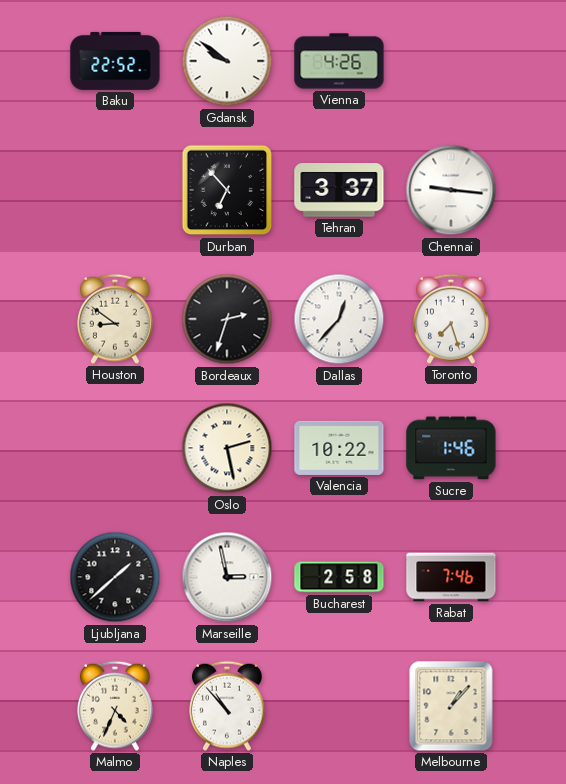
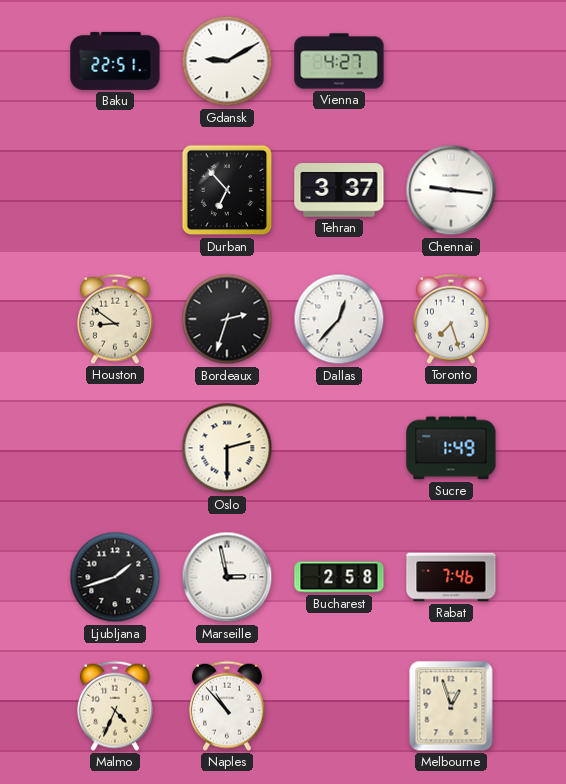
Baku: 22:52 -> 22:51
Gdansk: 9:51 -> 9:10
Vienna: 4:26 -> 4:27
Oslo: 2:28 -> 2:30
Valencia: 10:22 -> none
Sucre: 1:46 -> 1:49
Ljubljana: 1:38 -> 1:42
Melbourne: 1:07 -> 12:57
